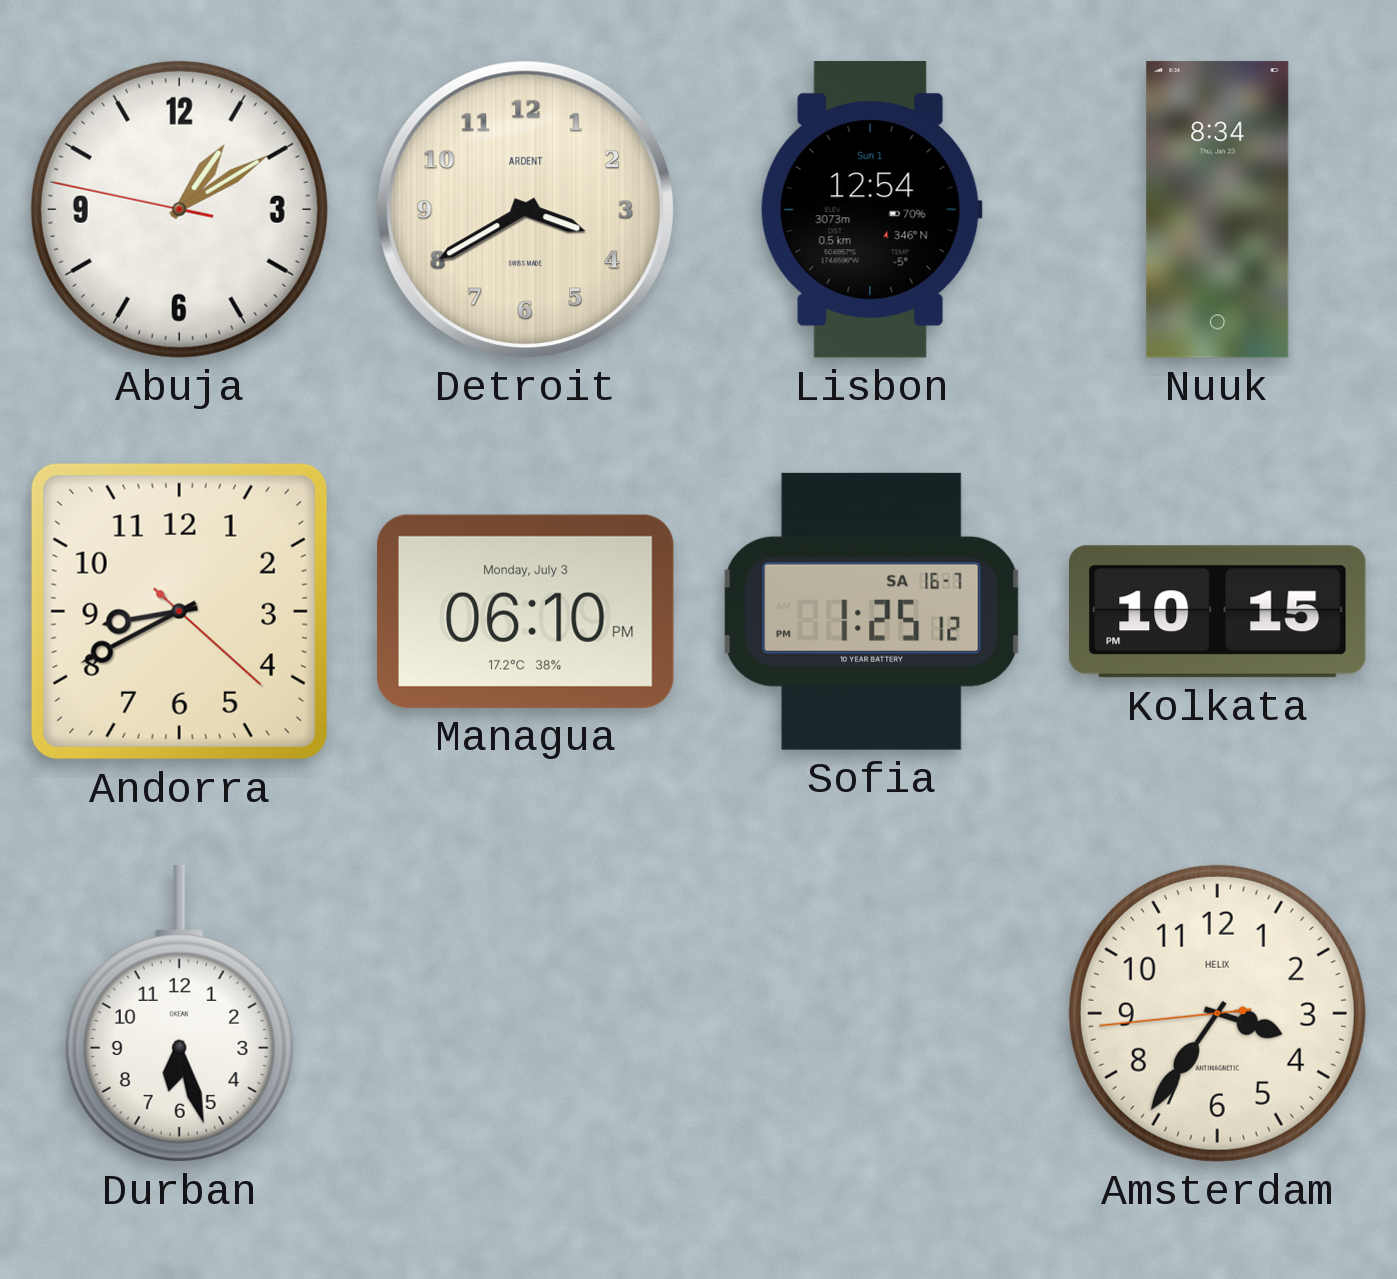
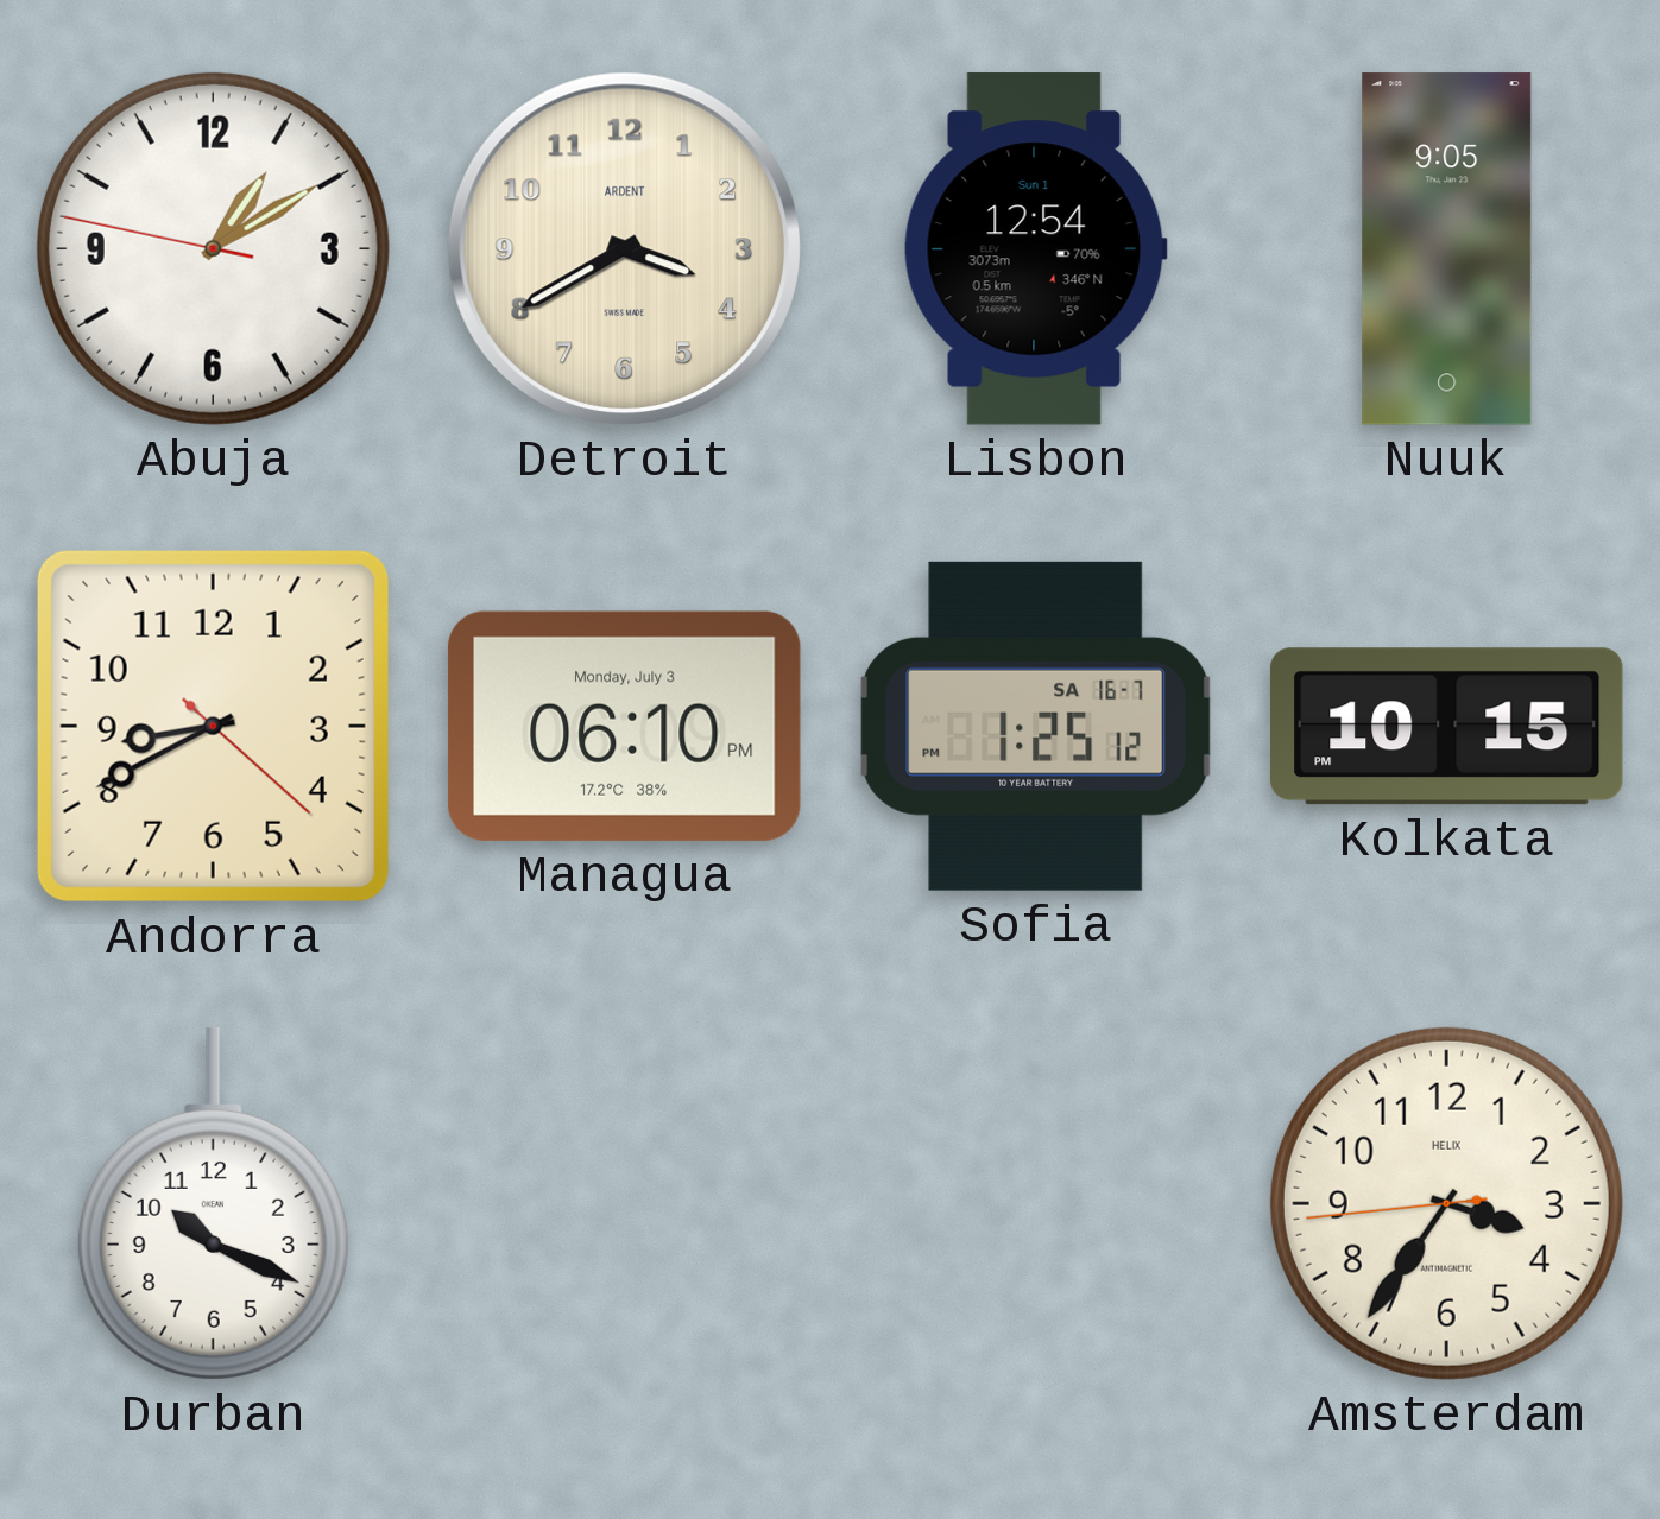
Nuuk: 8:34 -> 9:05
Durban: 6:27 -> 10:19
